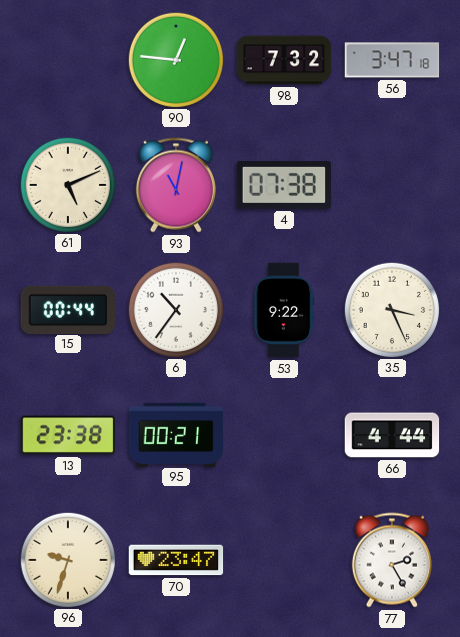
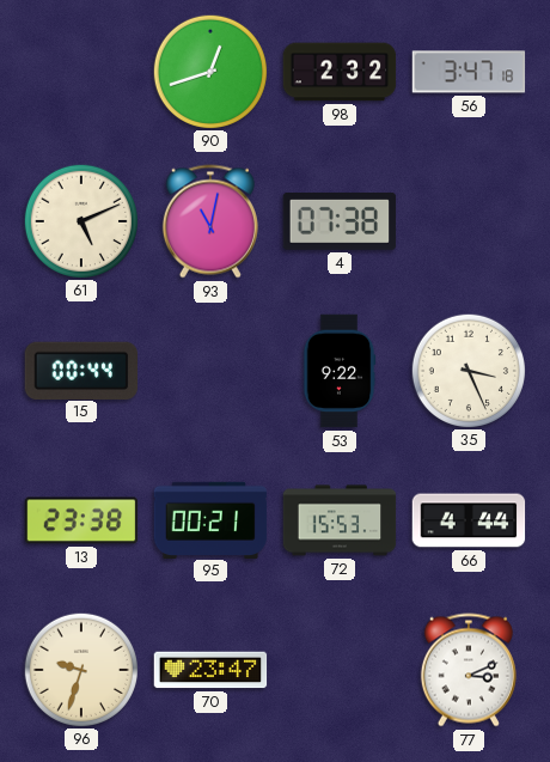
90: 12:46 -> 12:42
98: 7:32 -> 2:32
6: 10:36 -> none
72: none -> 15:53
77: 2:25 -> 3:11
